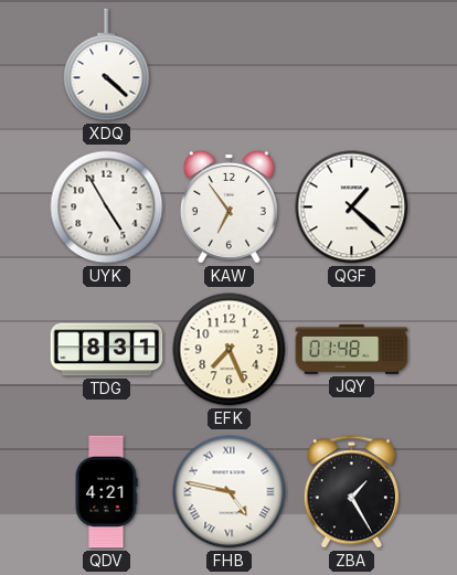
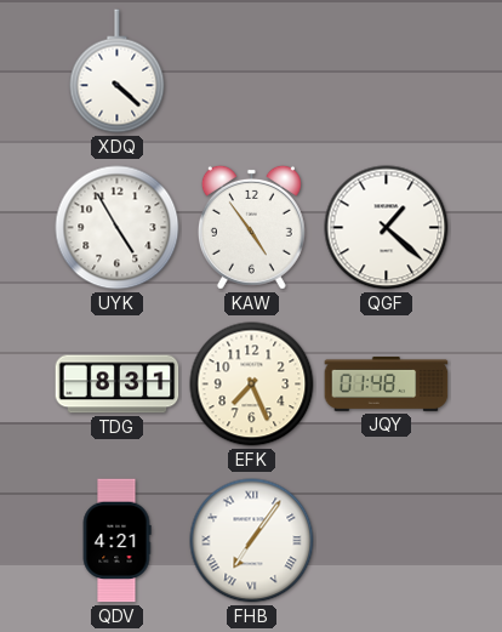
KAW: 6:54 -> 4:54
FHB: 4:47 -> 7:06
ZBA: 1:25 -> none
